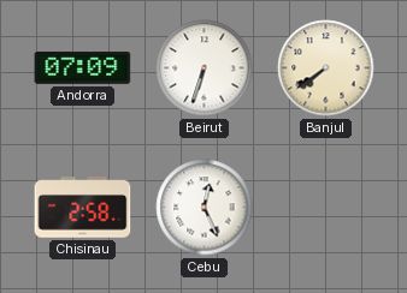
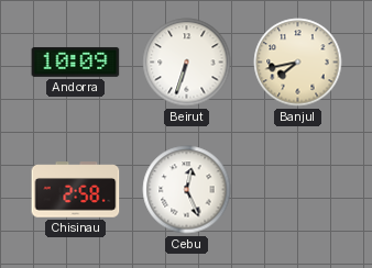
Andorra: 07:09 -> 10:09
Banjul: 7:39 -> 7:43
